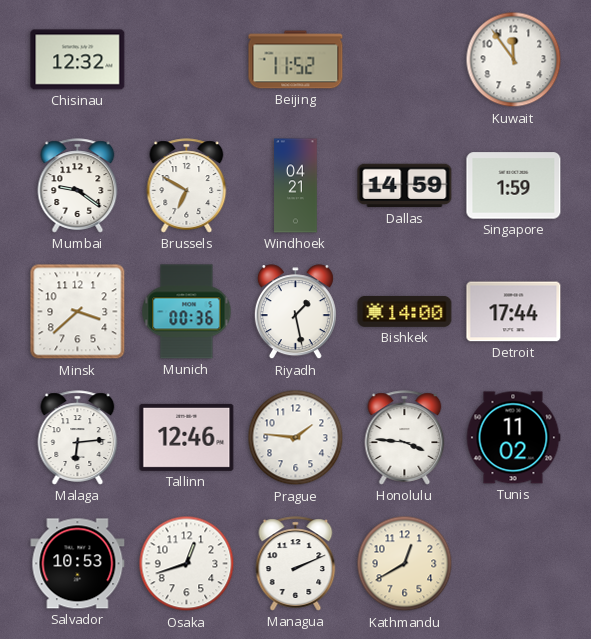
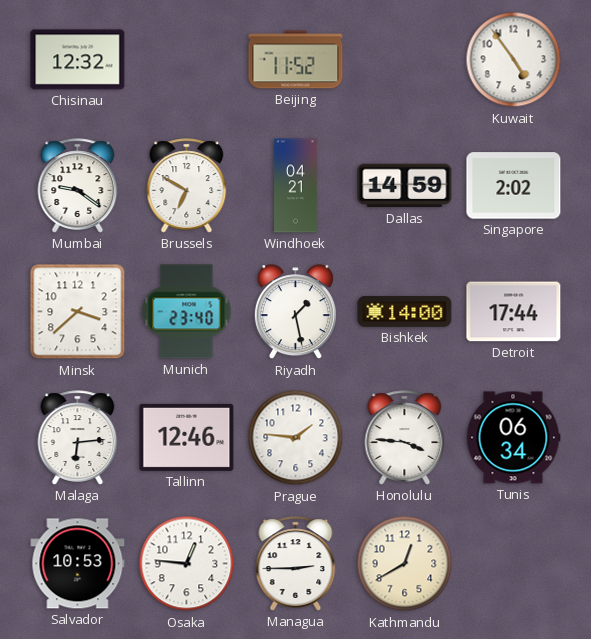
Kuwait: 11:54 -> 4:54
Singapore: 1:59 -> 2:02
Munich: 00:36 -> 23:40
Tunis: 11:02 -> 06:34
Osaka: 12:42 -> 12:46
Managua: 2:11 -> 2:45
